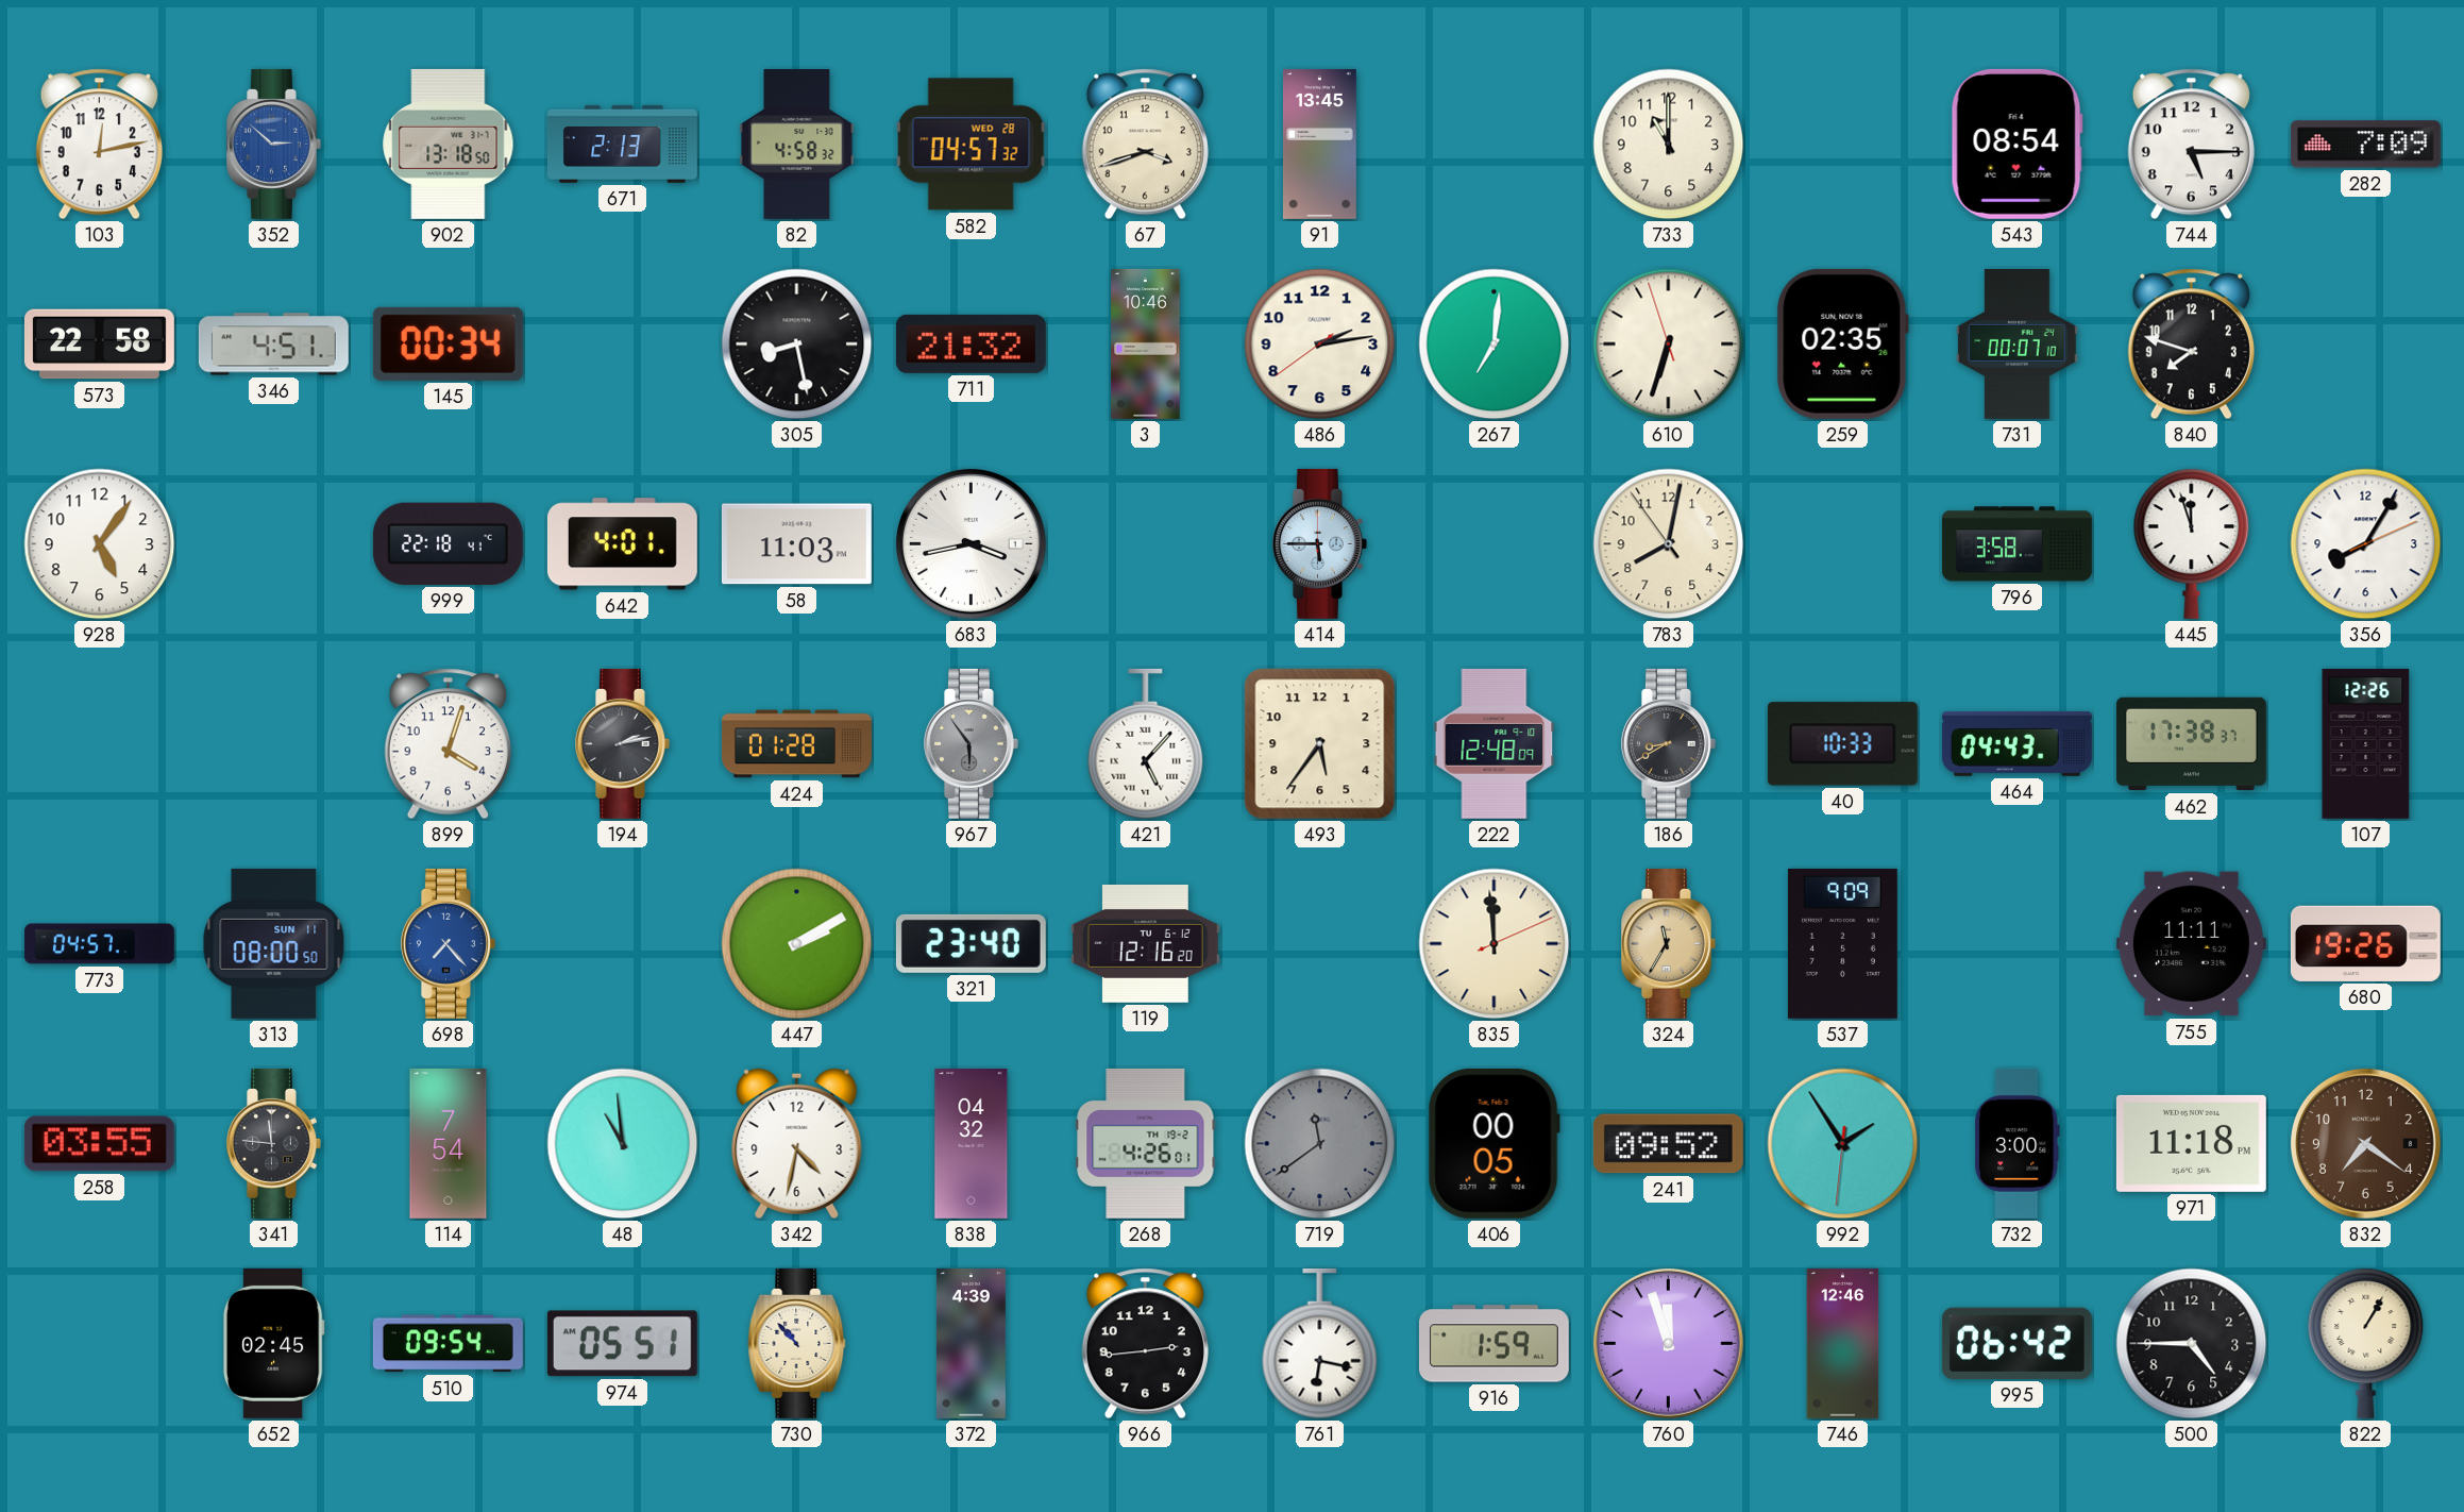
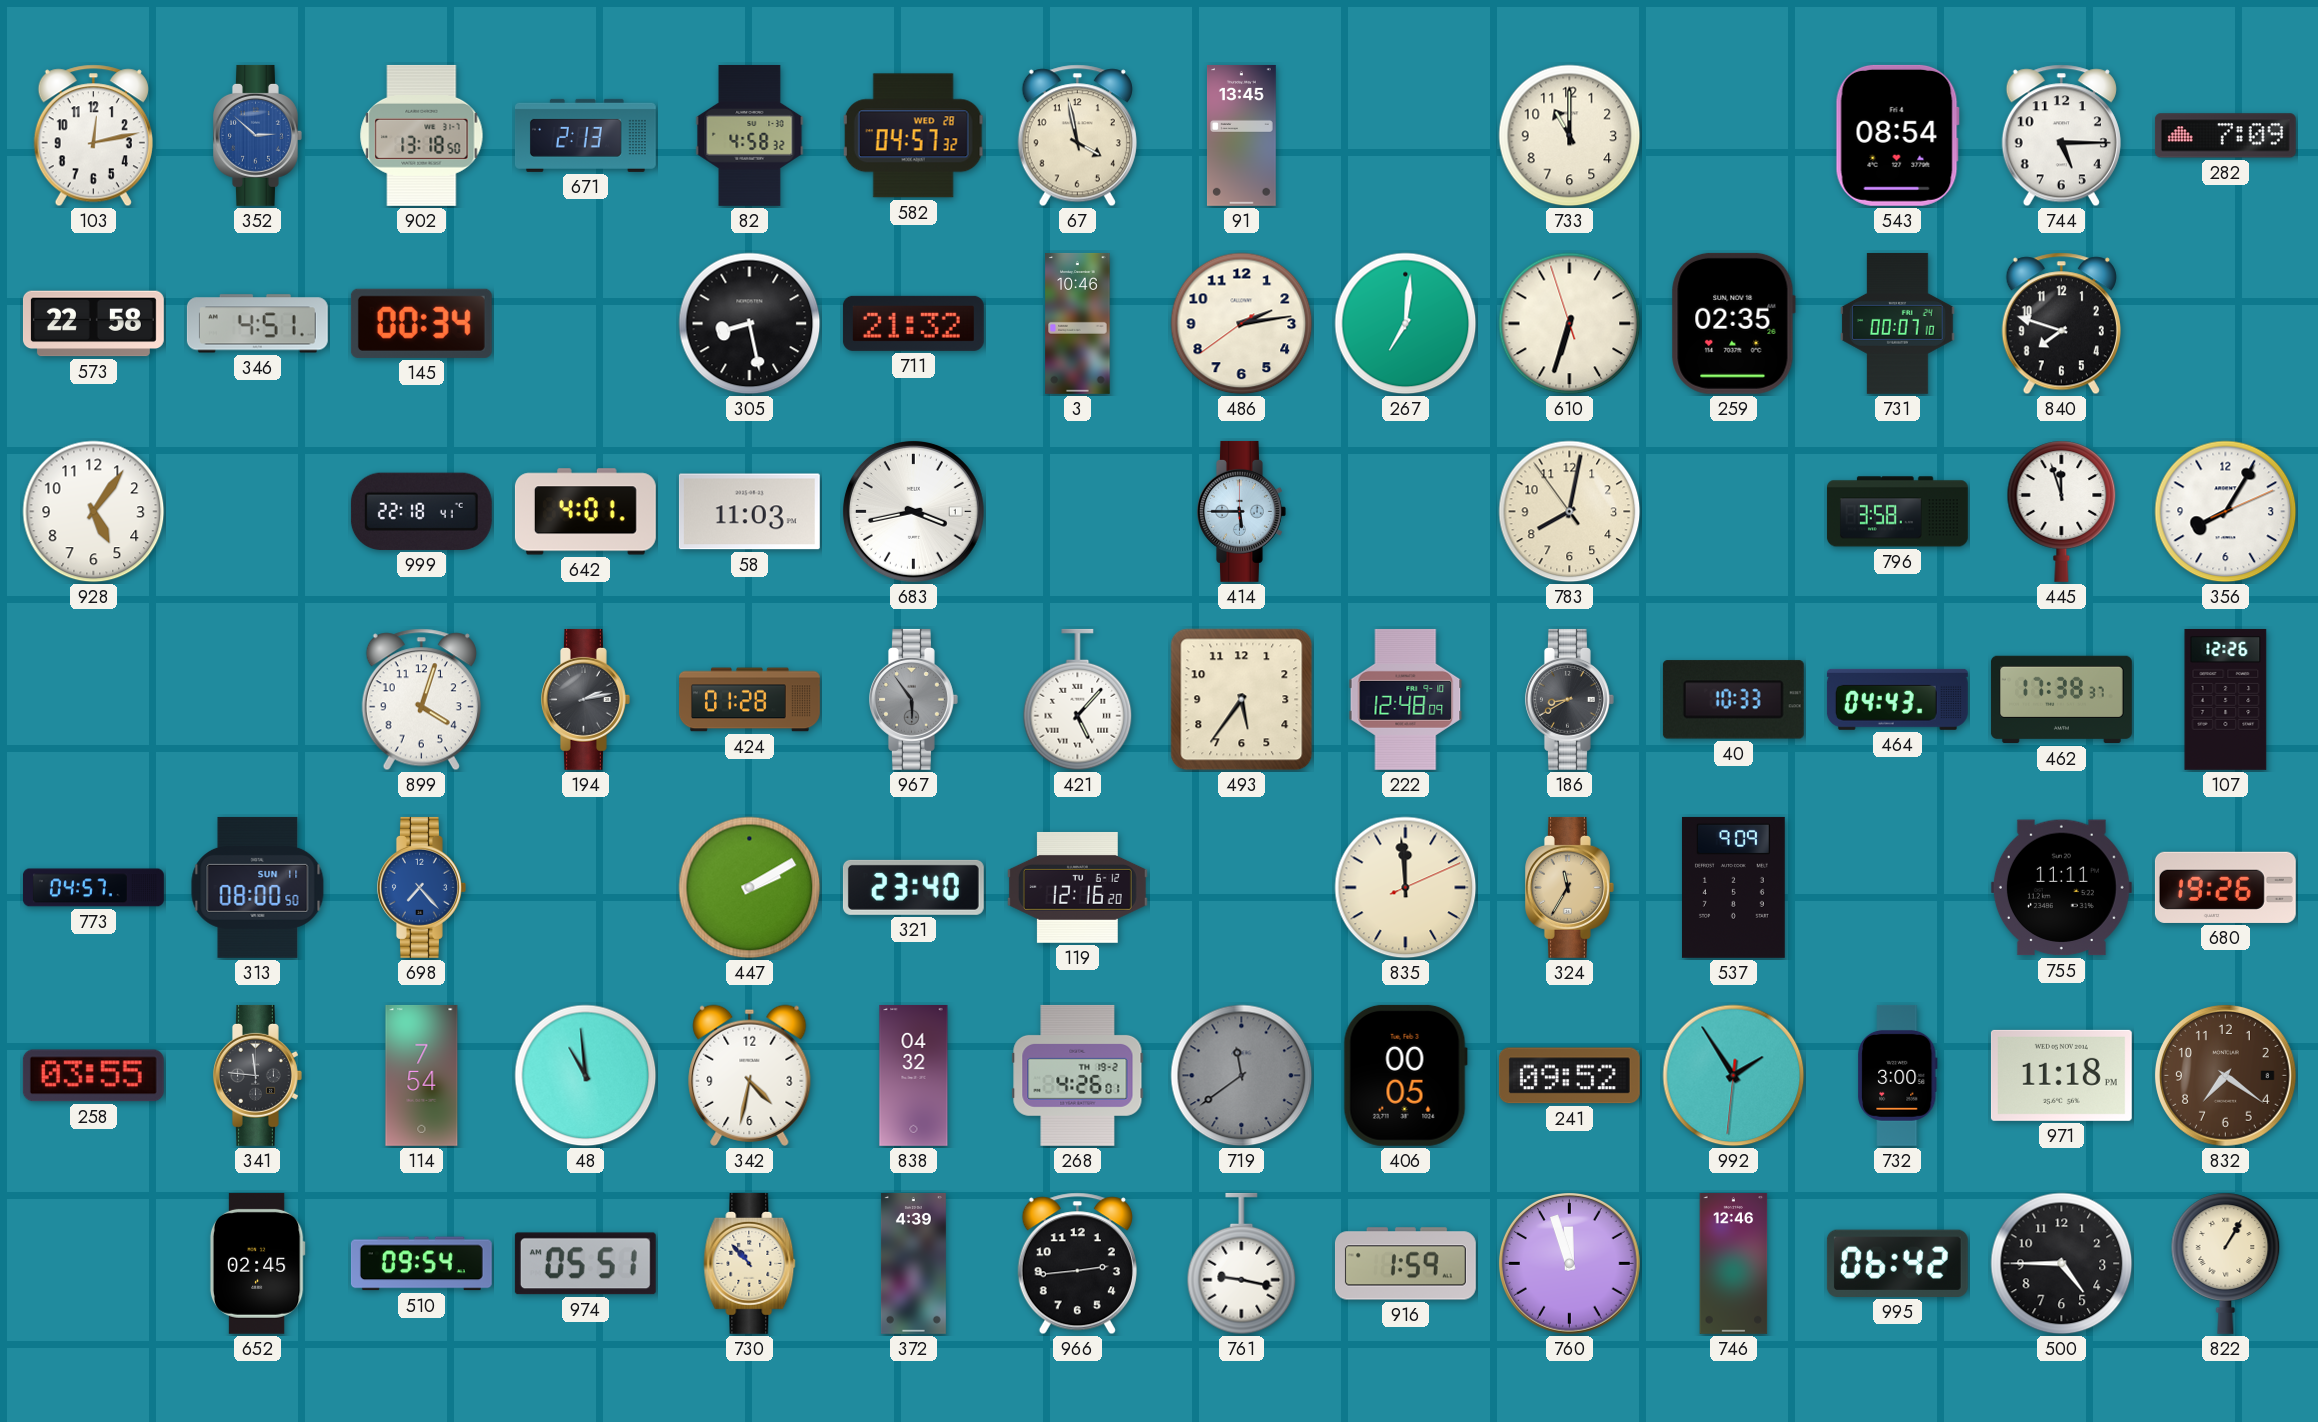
67: 3:42 -> 3:58
761: 6:17 -> 9:17
